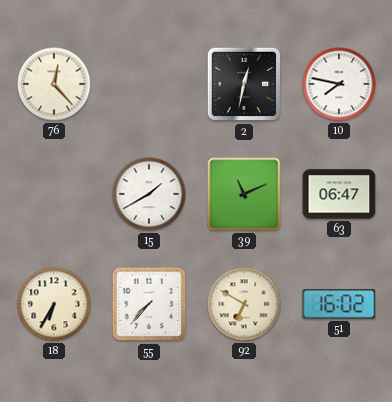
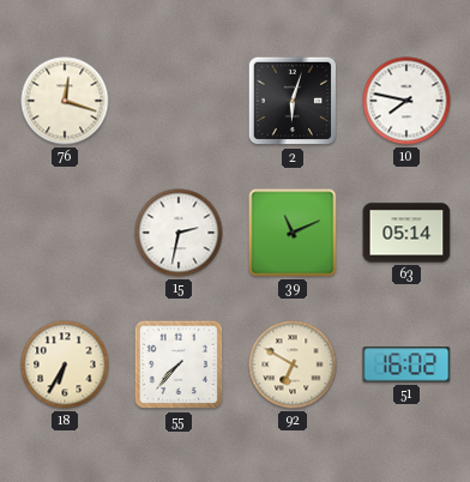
76: 12:23 -> 12:18
2: 12:32 -> 6:03
15: 1:40 -> 2:32
63: 06:47 -> 05:14
